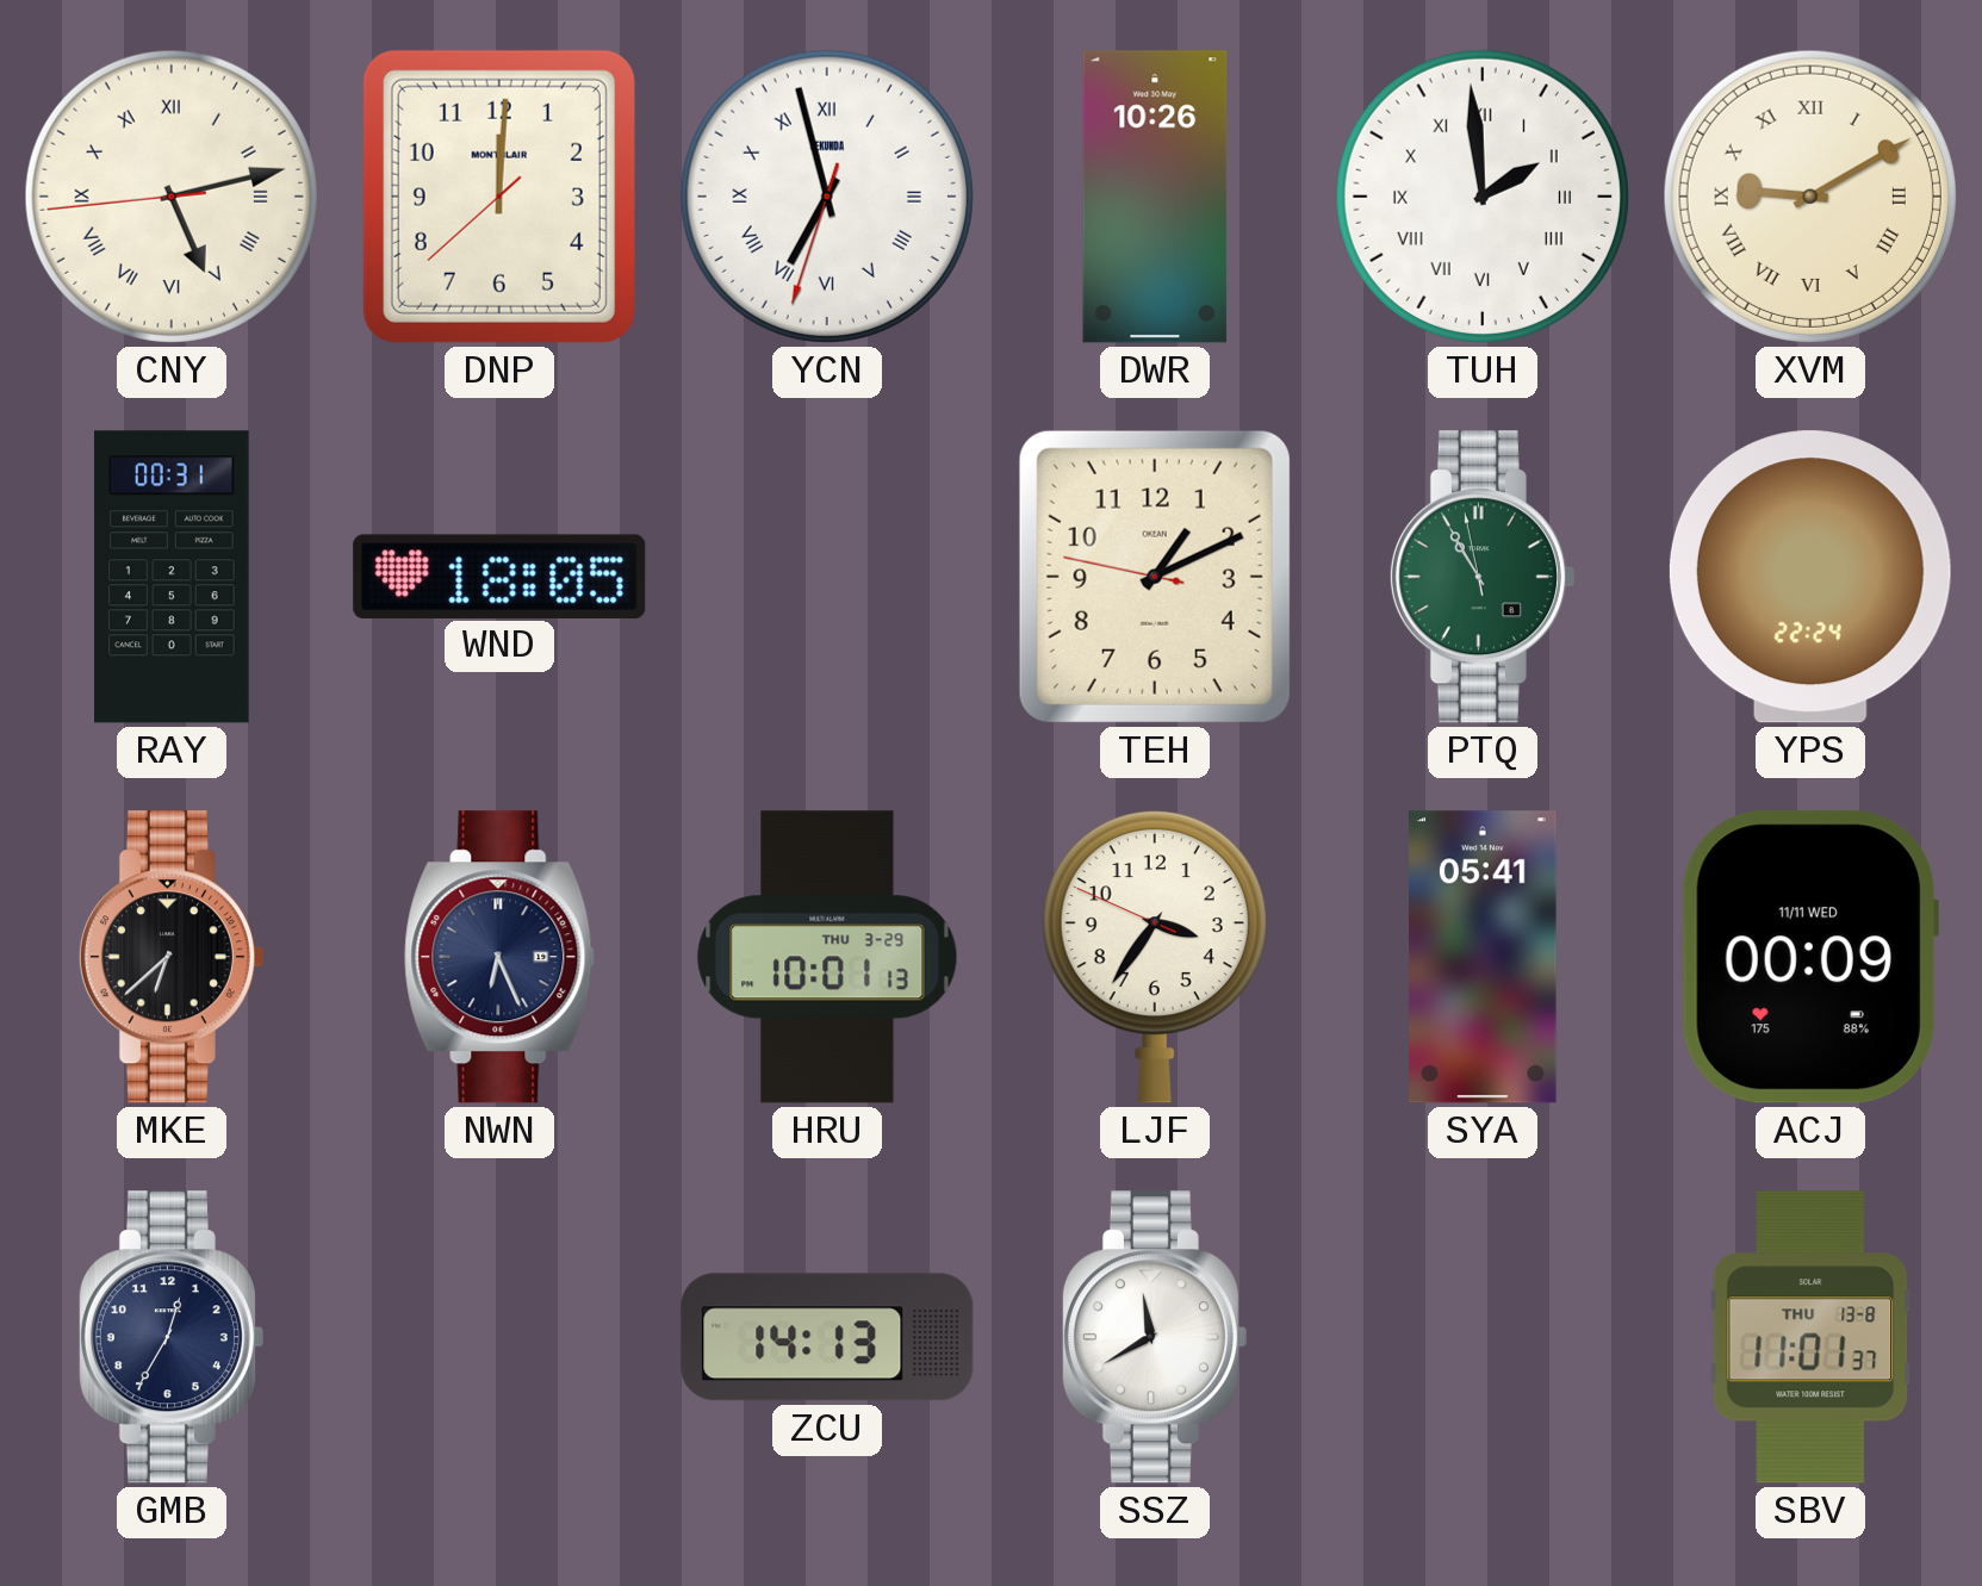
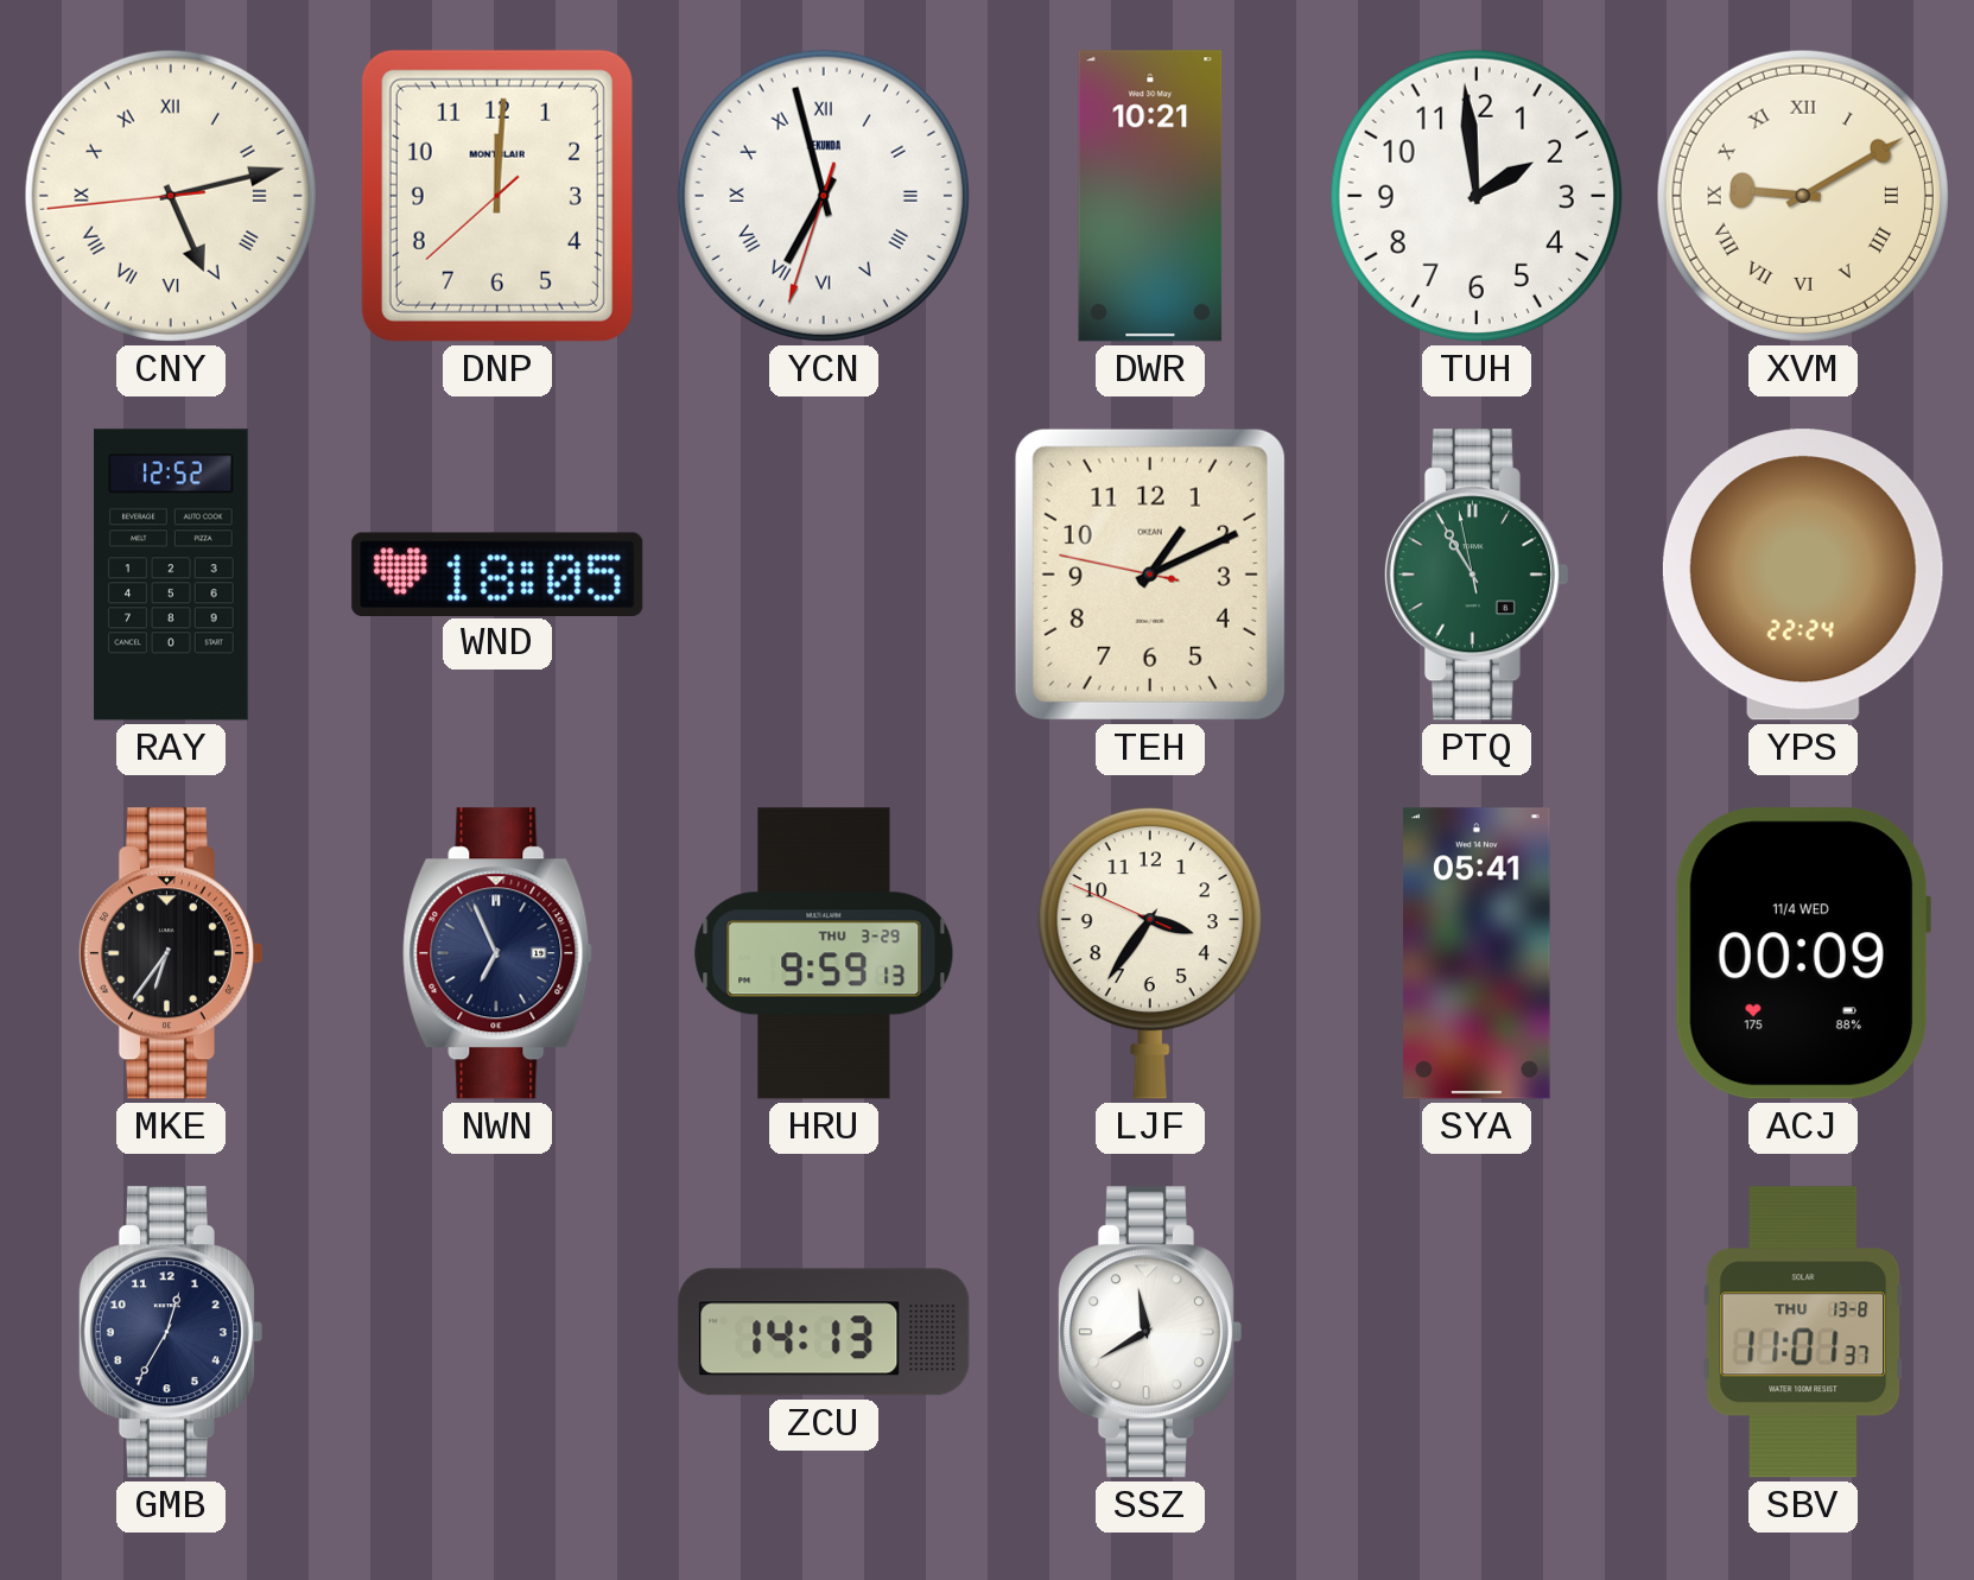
DWR: 10:26 -> 10:21
TUH numerals: Roman -> Arabic
RAY: 00:31 -> 12:52
MKE: 6:38 -> 6:36
NWN: 6:26 -> 6:56
HRU: 10:01 -> 9:59
ACJ date: 11/11 WED -> 11/4 WED
